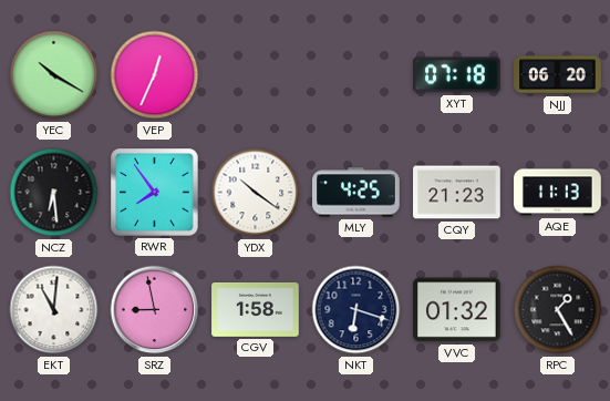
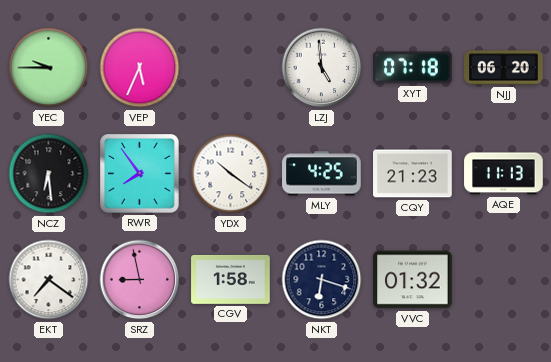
YEC: 10:20 -> 9:45
VEP: 12:34 -> 5:34
LZJ: none -> 4:59
EKT: 11:01 -> 7:21
RPC: 1:25 -> none
